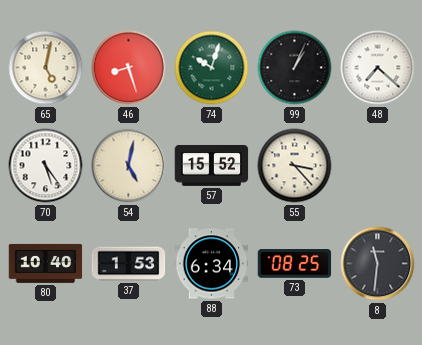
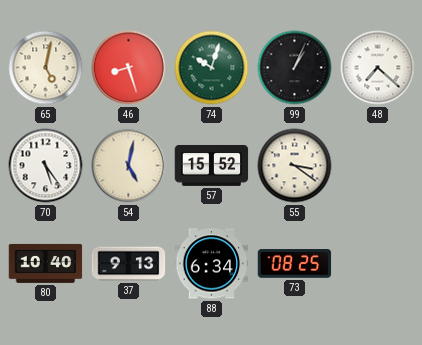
55: 3:23 -> 3:21
37: 1:53 -> 9:13
8: 11:31 -> none
